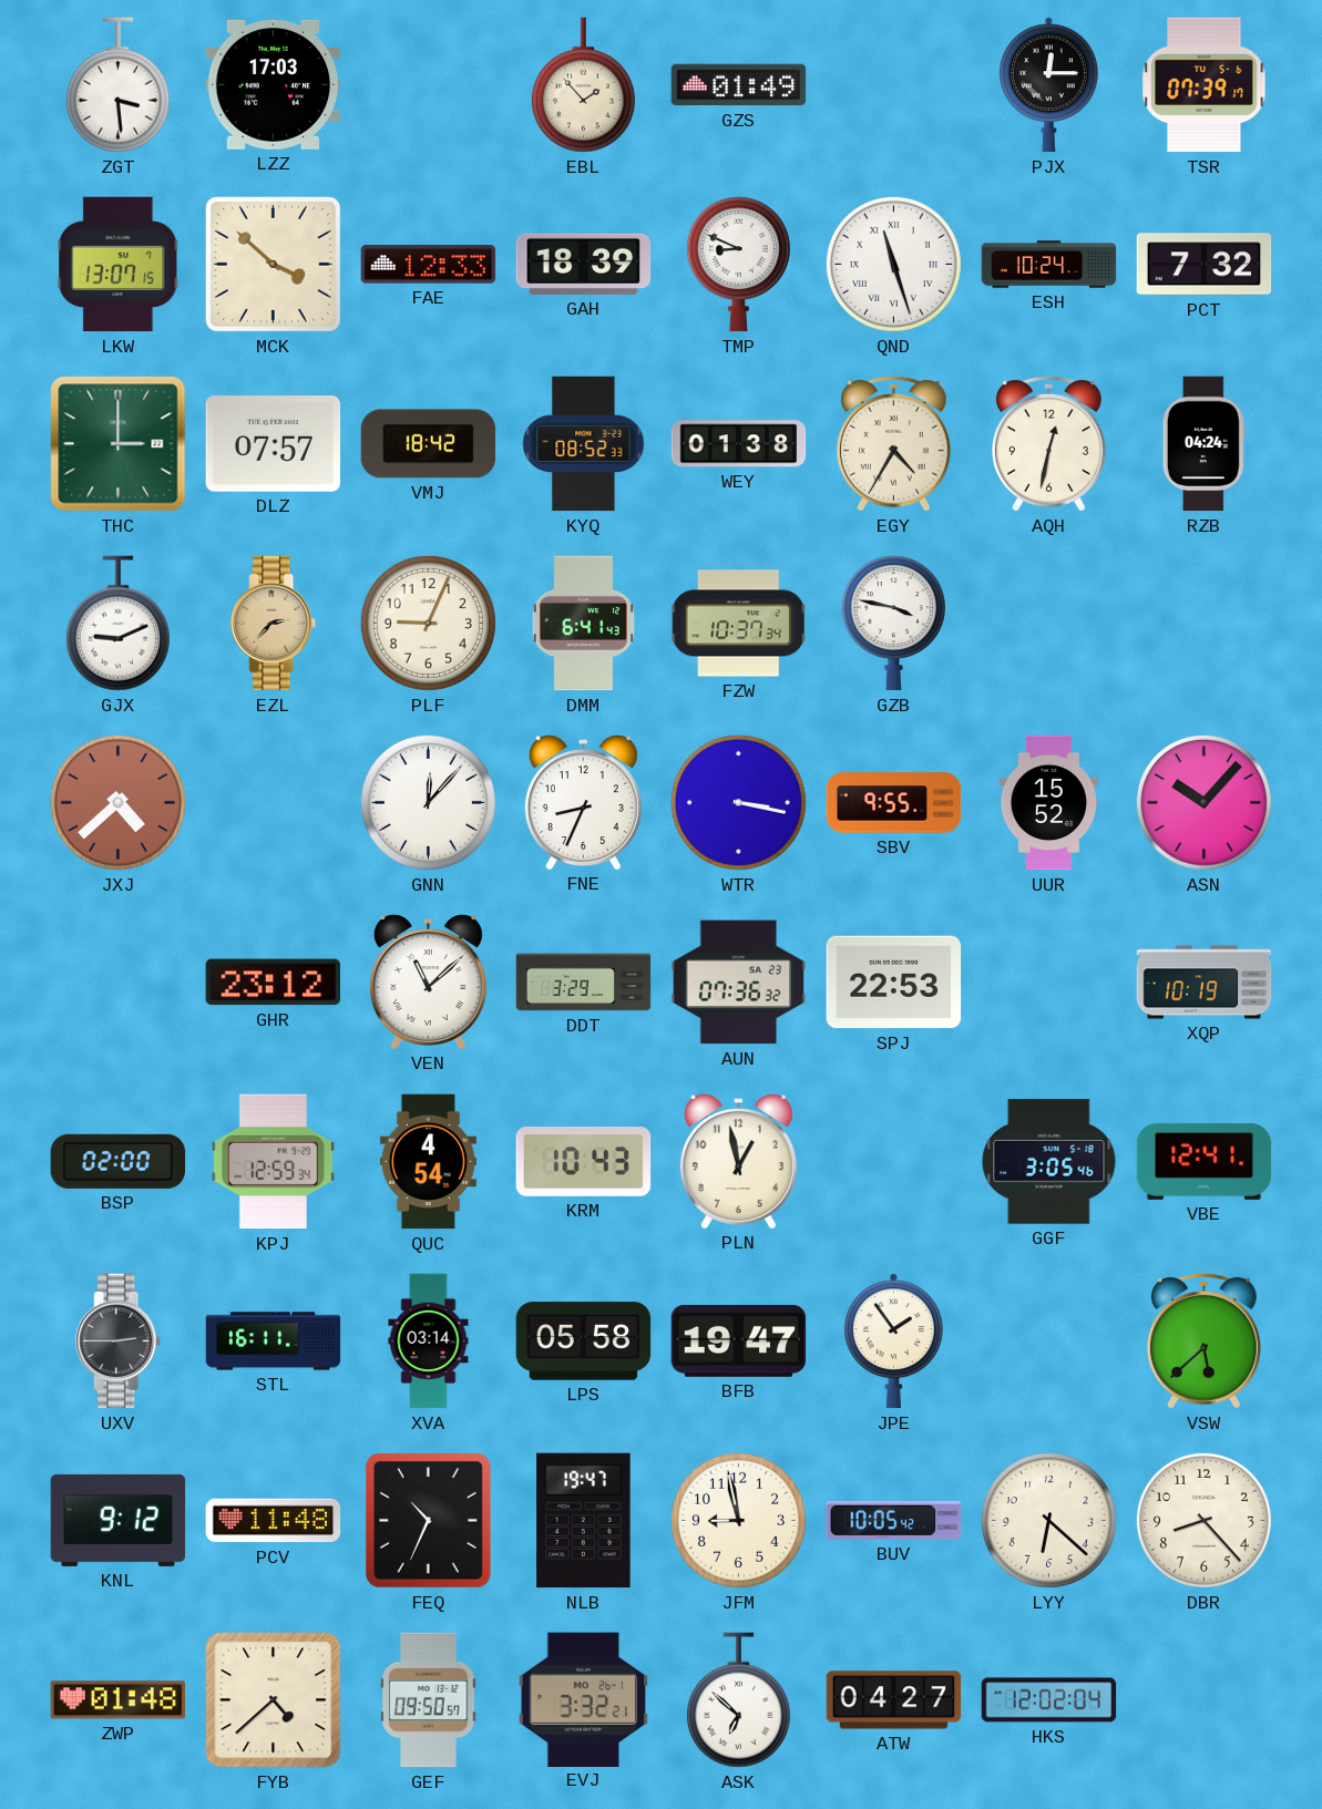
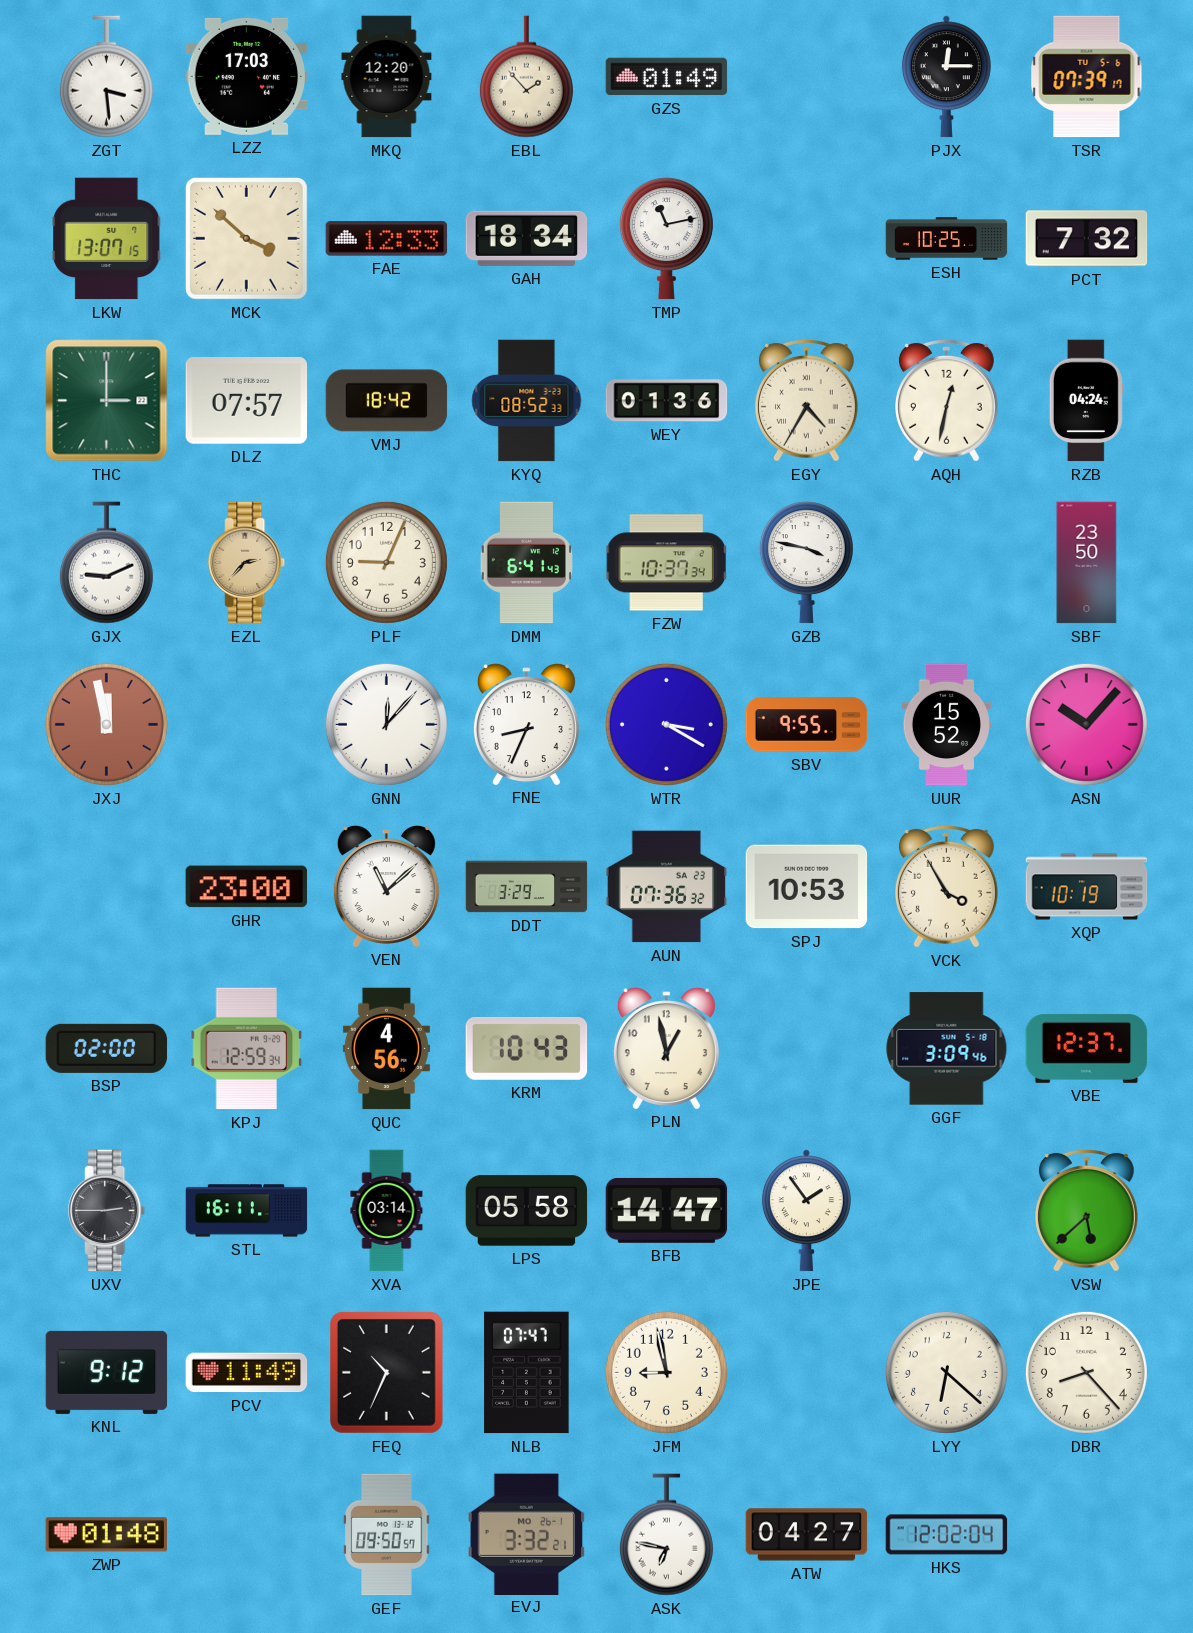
MKQ: none -> 12:20
GAH: 18:39 -> 18:34
TMP: 8:49 -> 11:13
QND: 11:27 -> none
ESH: 10:24 -> 10:25
WEY: 01:38 -> 01:36
SBF: none -> 23:50
JXJ: 4:38 -> 11:58
WTR: 3:17 -> 3:20
GHR: 23:12 -> 23:00
SPJ: 22:53 -> 10:53
VCK: none -> 3:55
QUC: 4:54 -> 4:56
GGF: 3:05 -> 3:09
VBE: 12:41 -> 12:37
BFB: 19:47 -> 14:47
PCV: 11:48 -> 11:49
NLB: 19:47 -> 07:47
BUV: 10:05 -> none
FYB: 4:38 -> none
ASK: 6:52 -> 6:47
